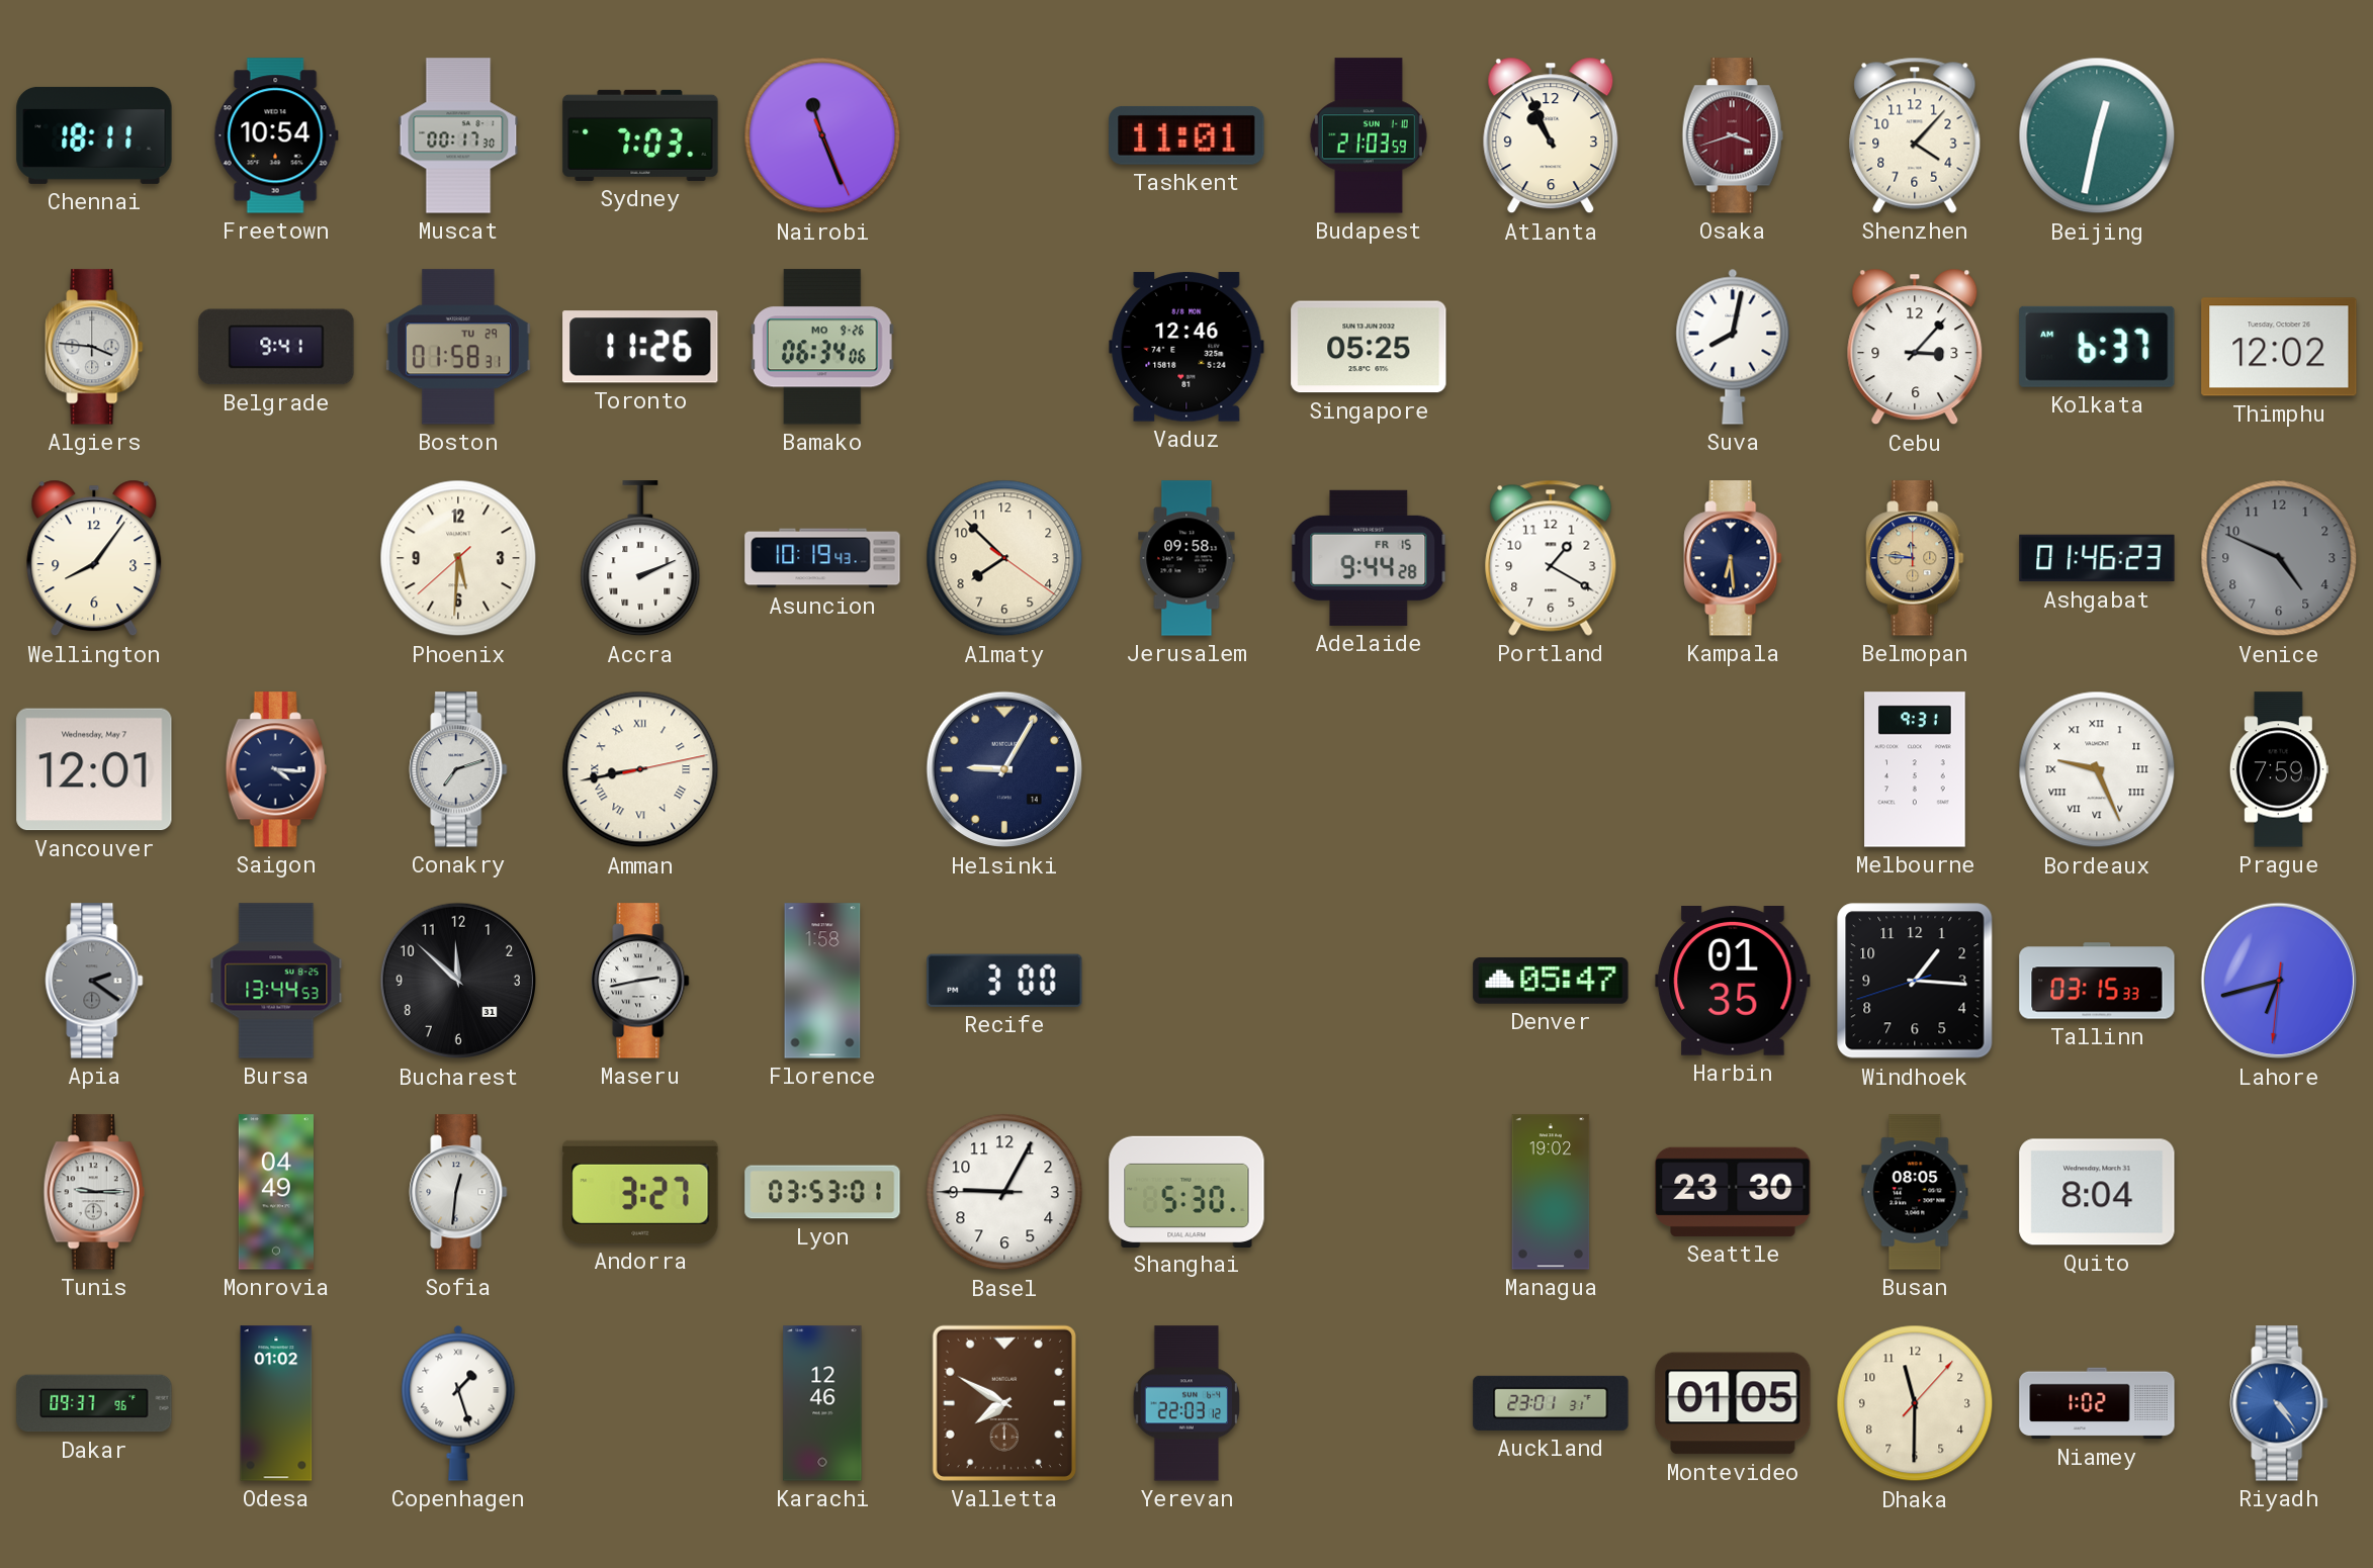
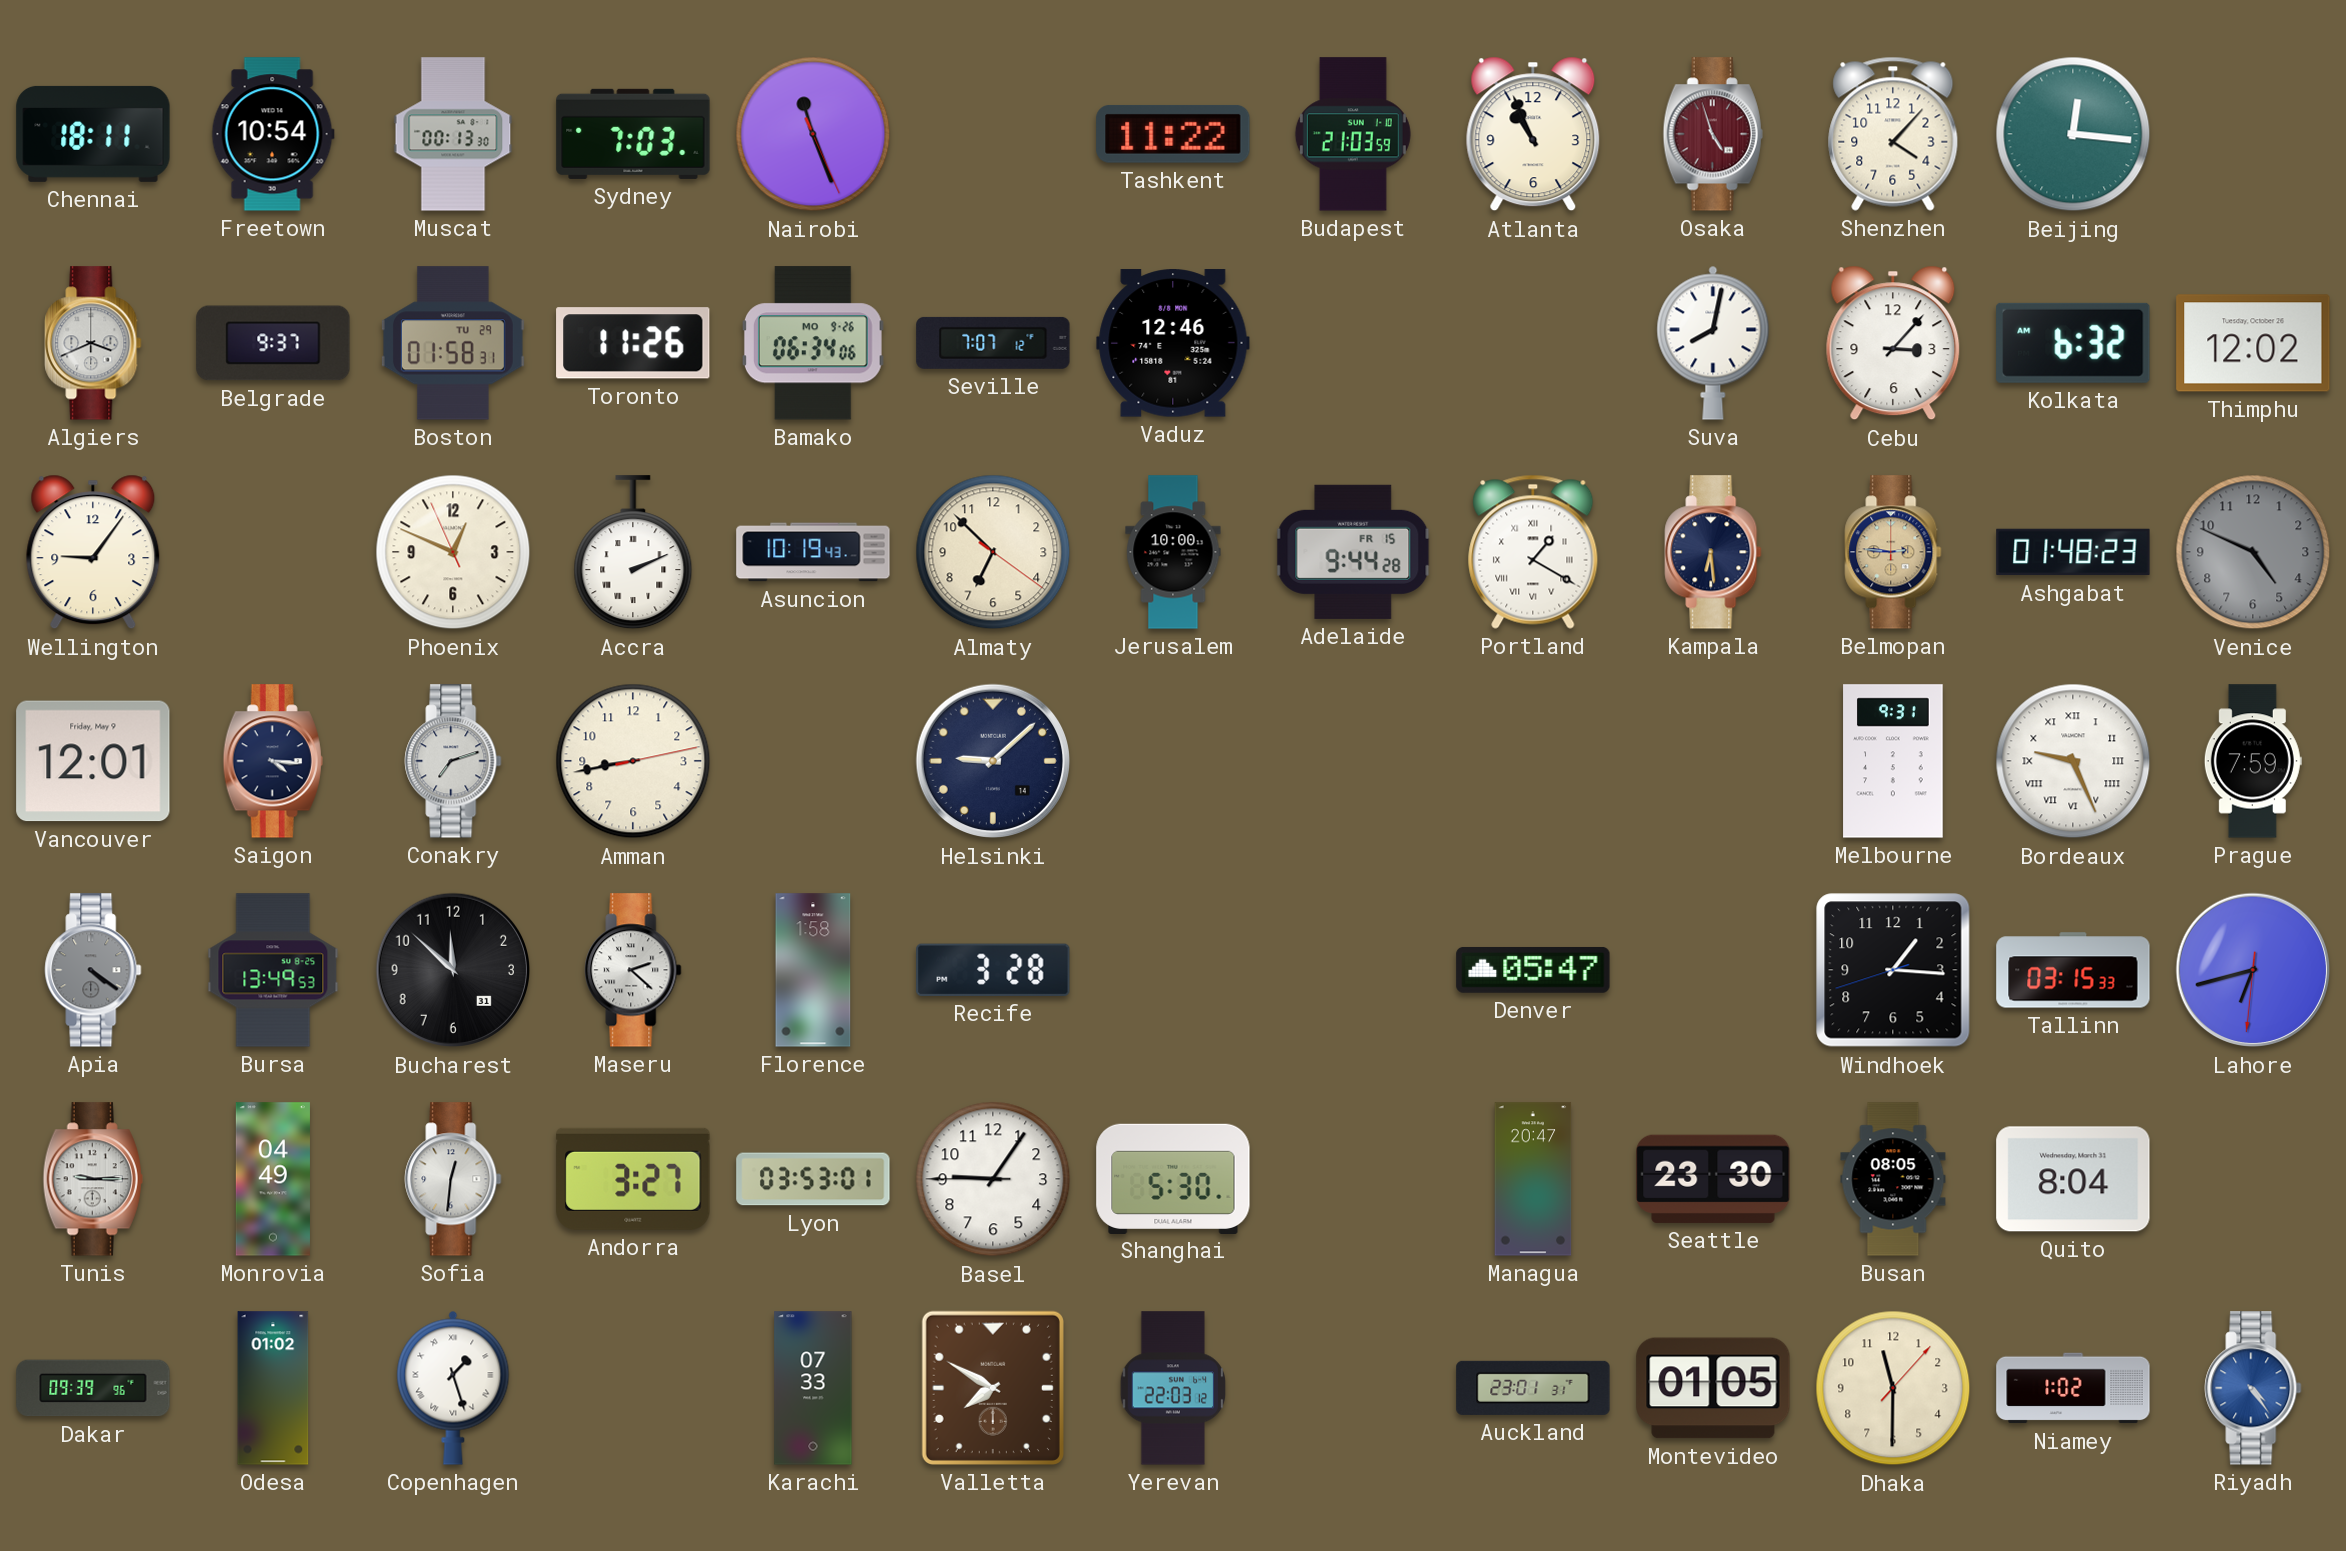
Muscat: 00:17 -> 00:13
Tashkent: 11:01 -> 11:22
Osaka: 3:42 -> 4:57
Beijing: 12:32 -> 12:16
Algiers: 3:46 -> 3:41
Belgrade: 9:41 -> 9:37
Seville: none -> 7:07
Singapore: 05:25 -> none
Kolkata: 6:37 -> 6:32
Wellington: 8:06 -> 9:06
Phoenix: 5:30 -> 12:48
Almaty: 7:52 -> 6:52
Jerusalem: 09:58 -> 10:00
Portland numerals: Arabic -> Roman
Belmopan: 11:46 -> 2:46
Ashgabat: 01:46 -> 01:48
Vancouver date: Wednesday, May 7 -> Friday, May 9
Amman numerals: Roman -> Arabic
Helsinki: 9:05 -> 9:08
Apia: 2:21 -> 4:21
Bursa: 13:44 -> 13:49
Maseru: 2:43 -> 2:22
Recife: 3:00 -> 3:28
Harbin: 01:35 -> none
Basel: 9:04 -> 9:05
Managua: 19:02 -> 20:47
Dakar: 09:37 -> 09:39
Karachi: 12:46 -> 07:33
